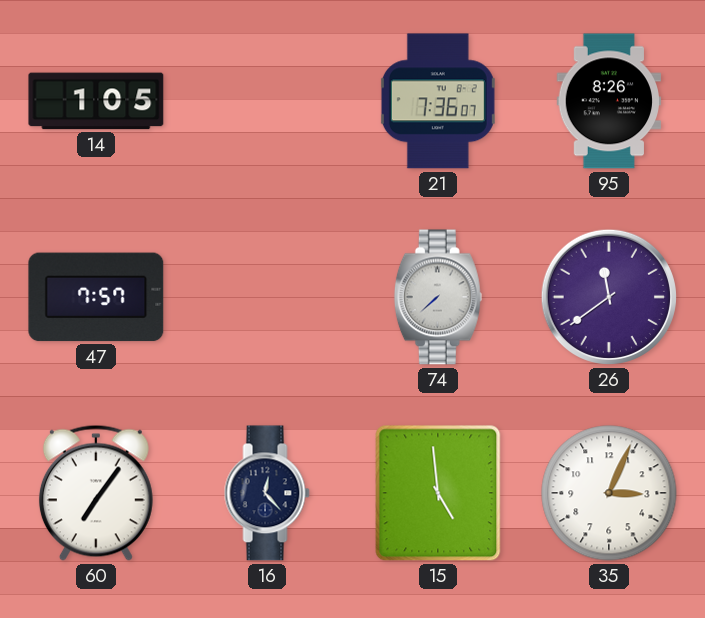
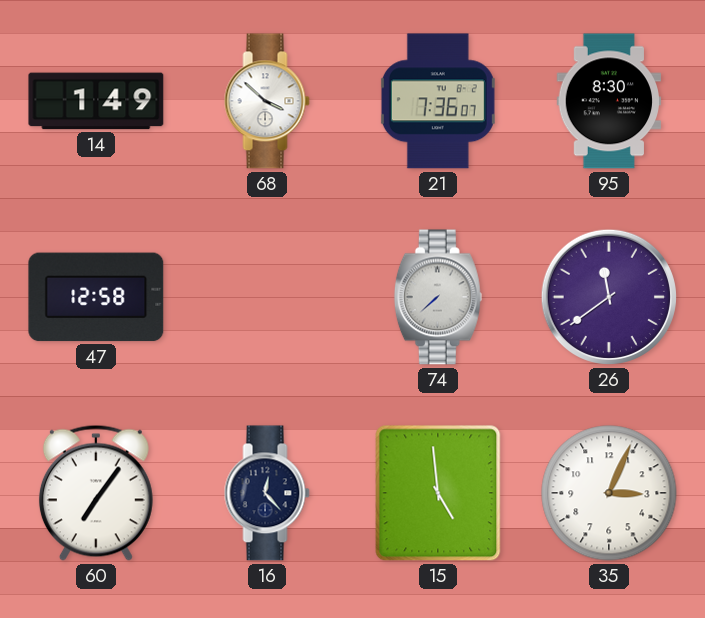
14: 1:05 -> 1:49
68: none -> 3:52
95: 8:26 -> 8:30
47: 7:57 -> 12:58
